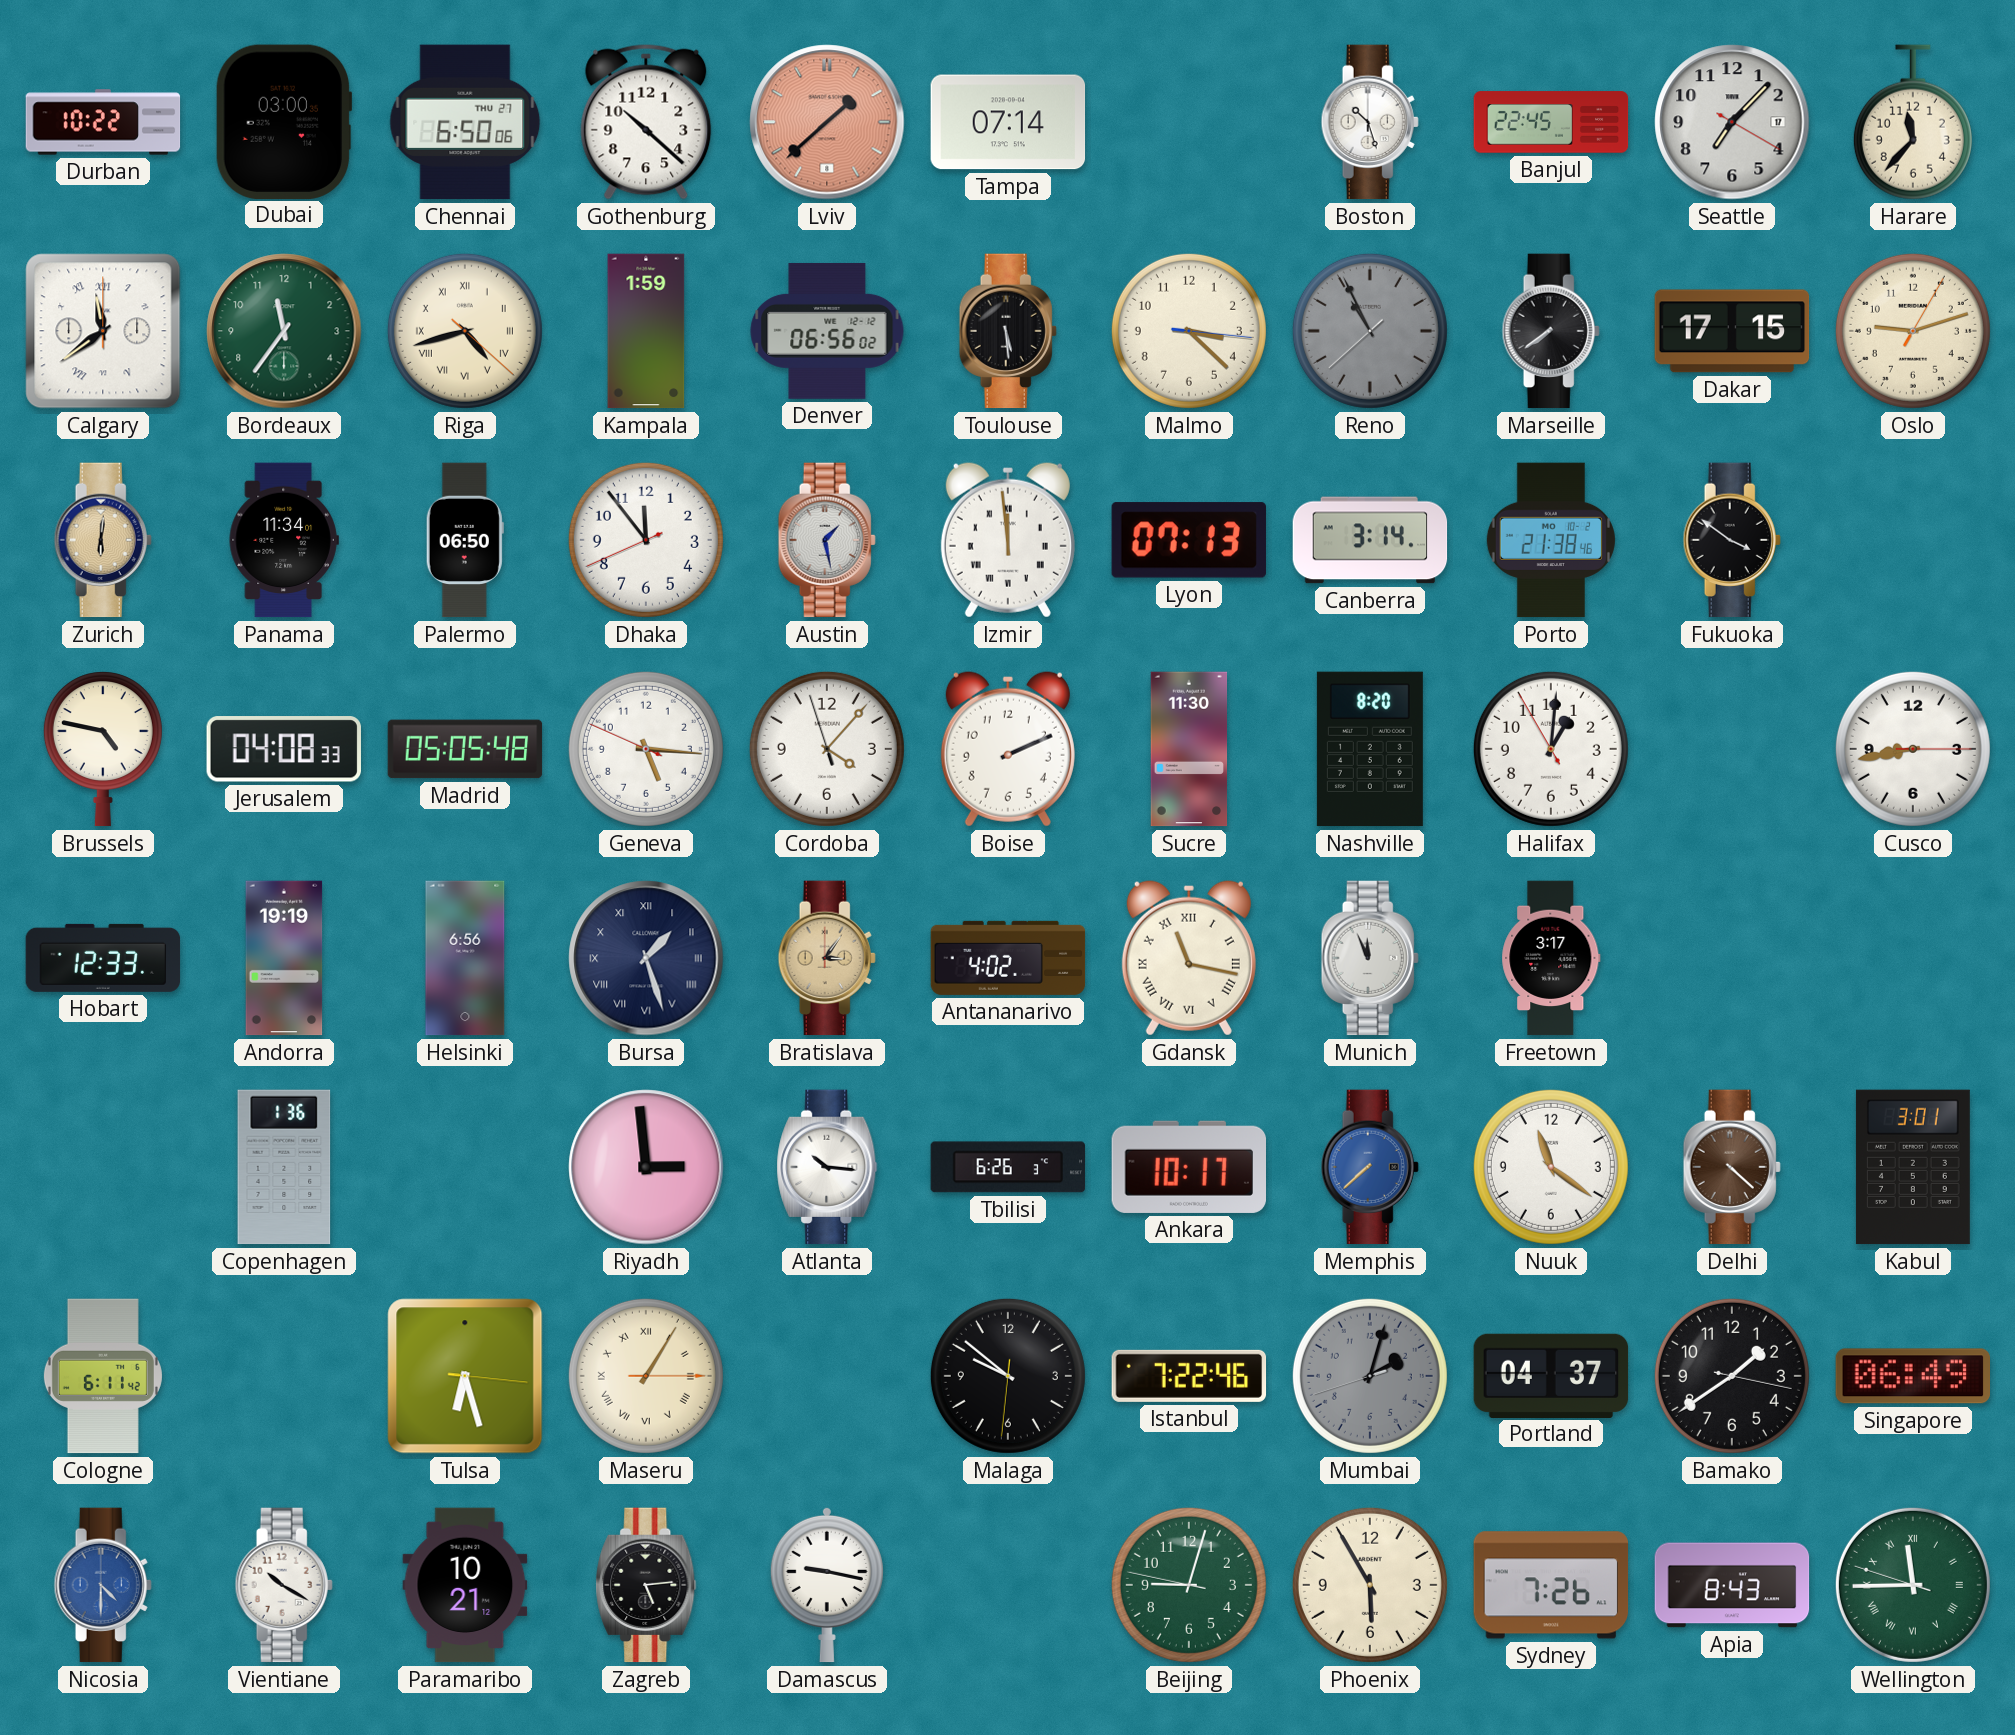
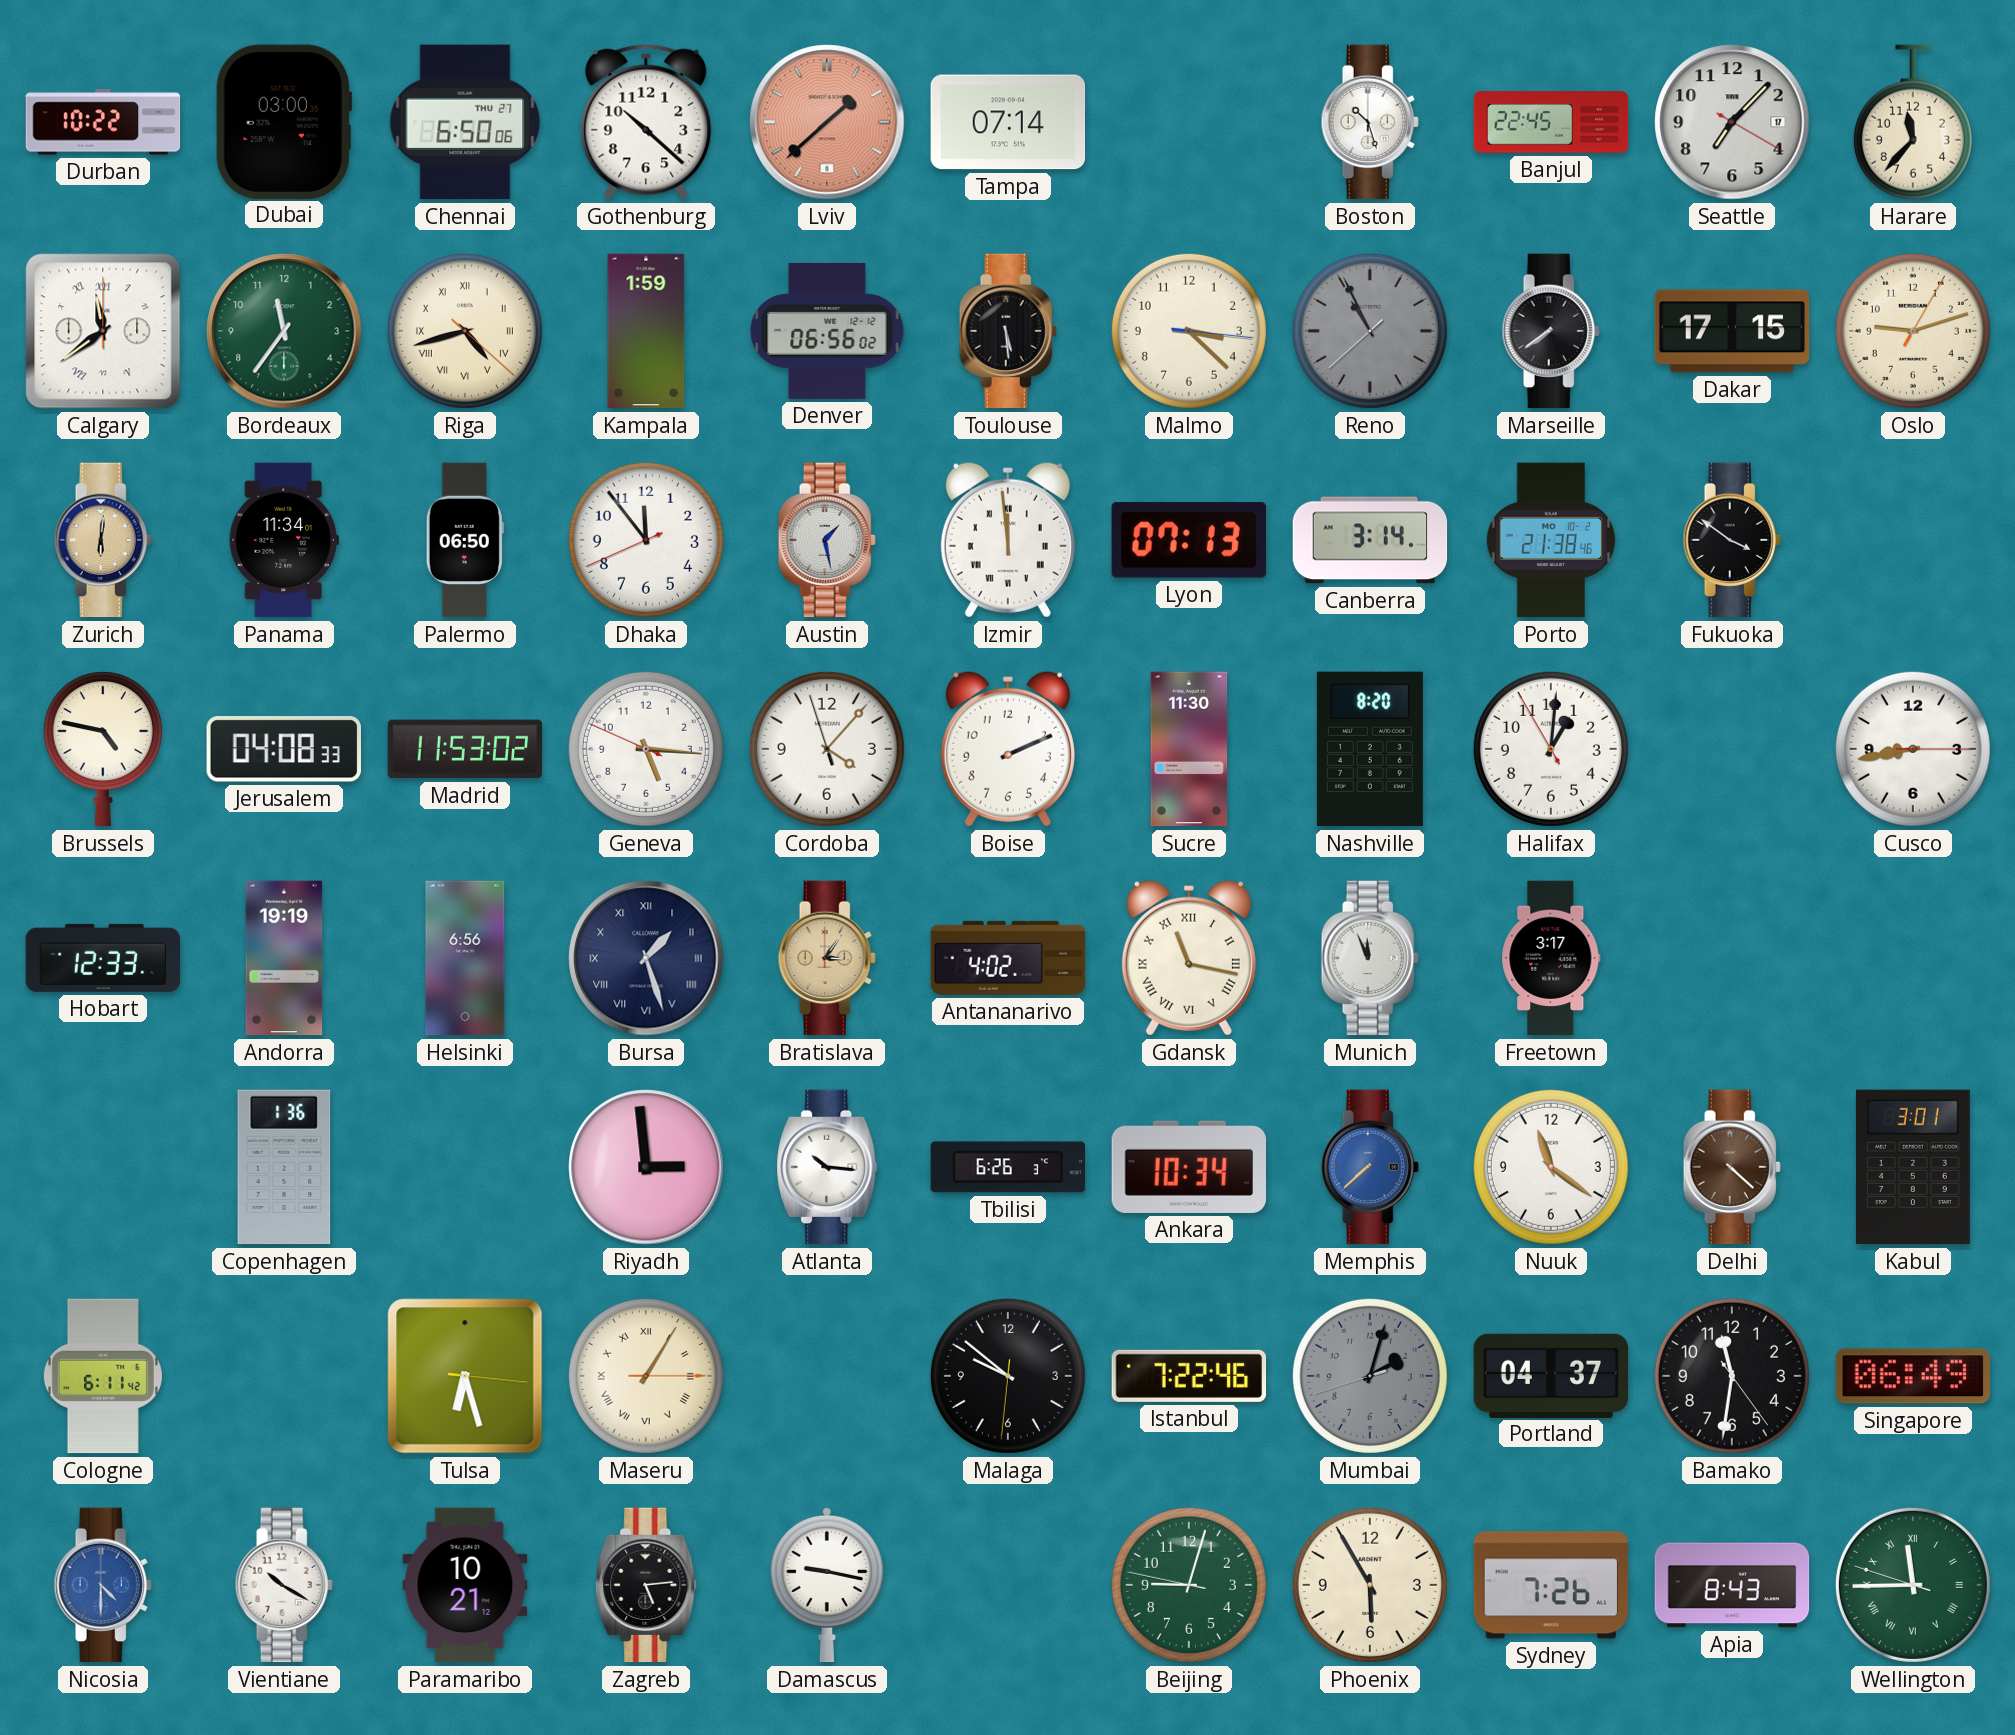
Madrid: 05:05 -> 11:53
Ankara: 10:17 -> 10:34
Bamako: 1:39 -> 11:31
